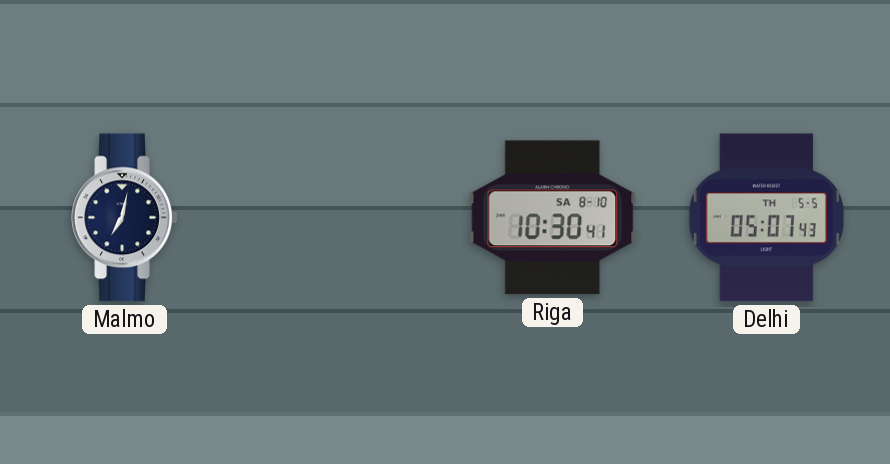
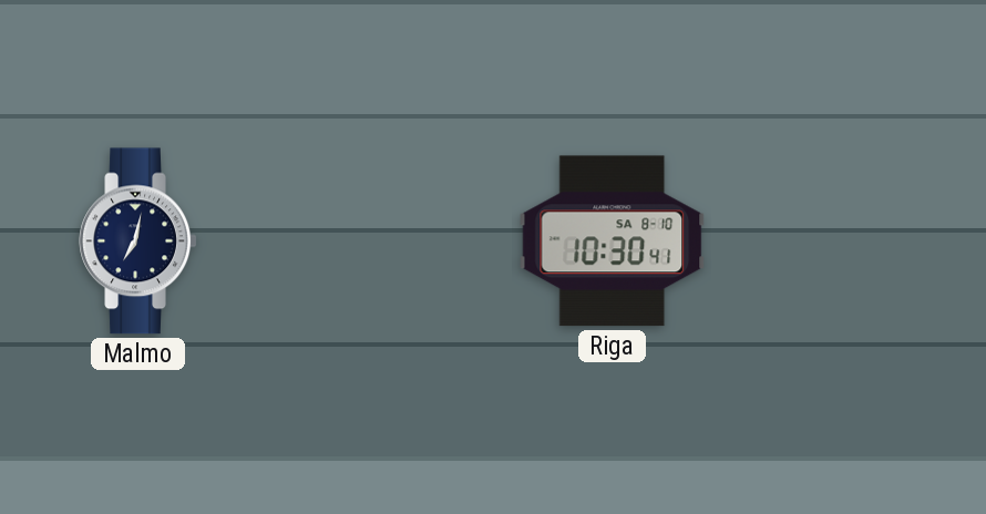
Delhi: 05:07 -> none
